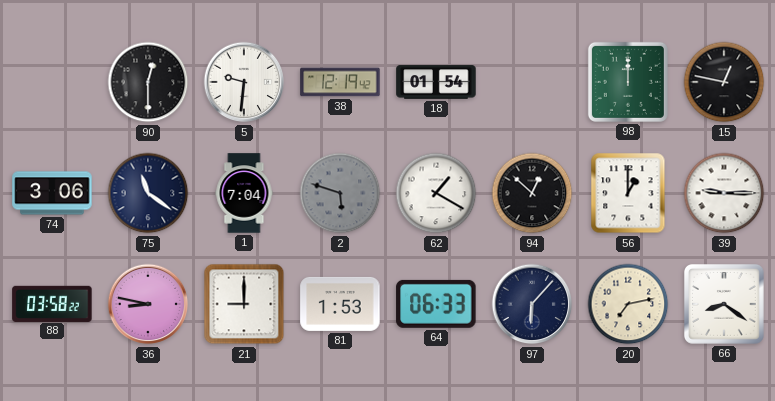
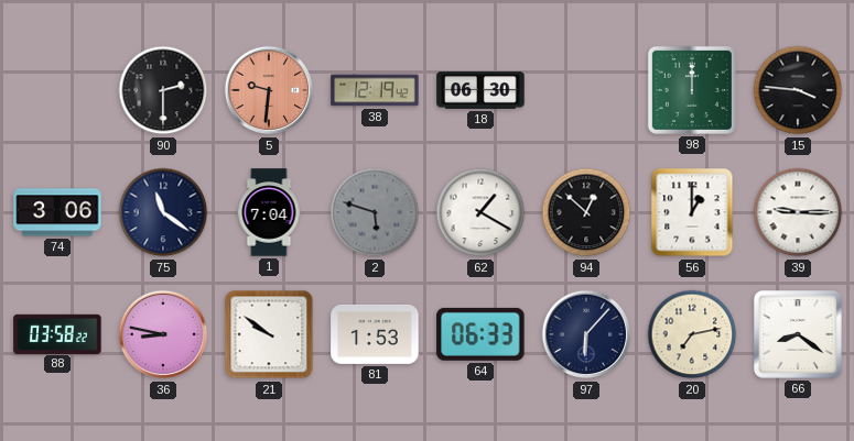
90: 12:30 -> 2:30
5 dial: white -> salmon
18: 01:54 -> 06:30
15: 12:47 -> 3:46
21: 9:00 -> 9:51
